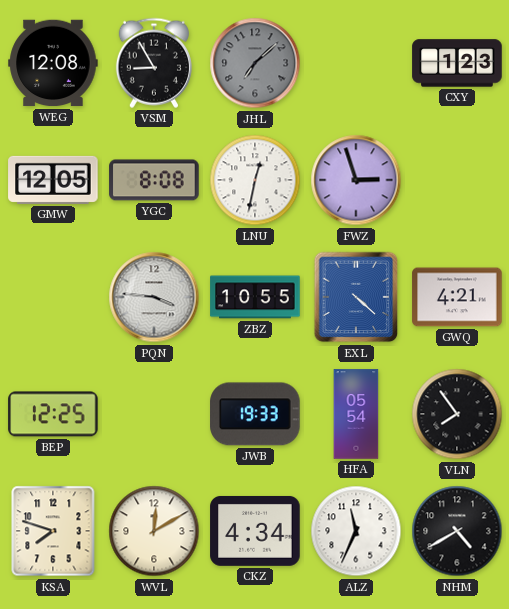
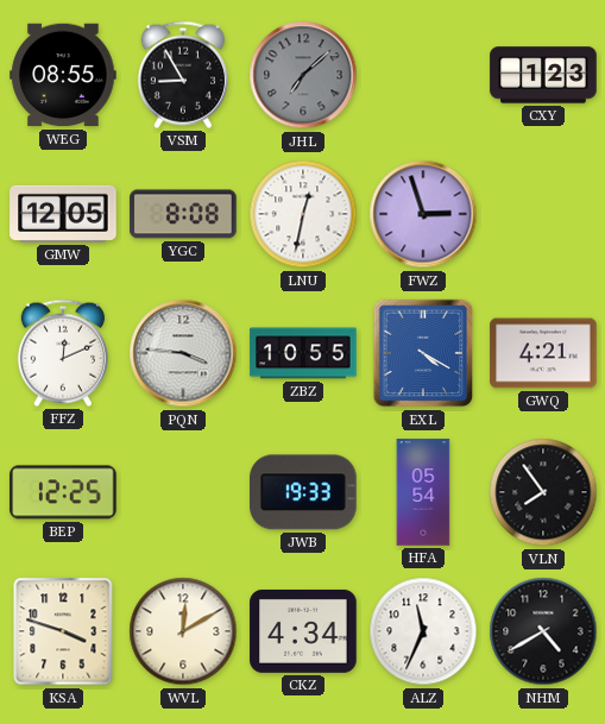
WEG: 12:08 -> 08:55
FFZ: none -> 12:11
EXL: 4:22 -> 4:20
KSA: 7:48 -> 3:48
